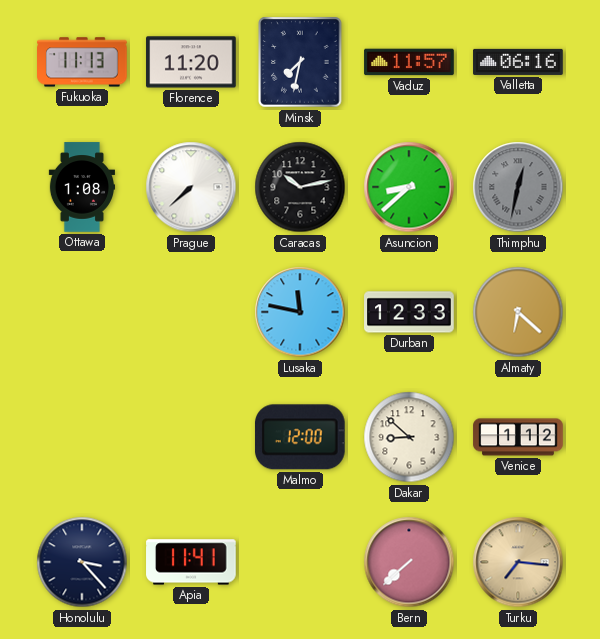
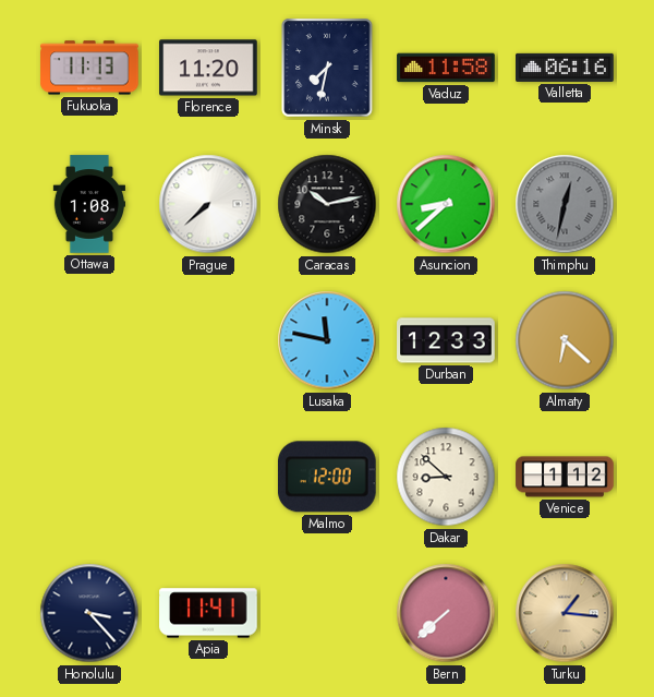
Vaduz: 11:57 -> 11:58
Turku: 7:16 -> 1:16
